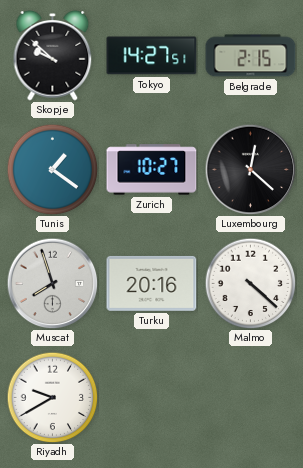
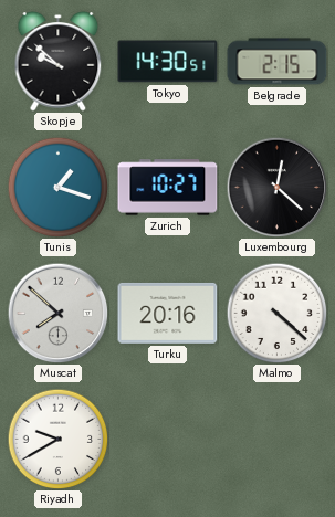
Tokyo: 14:27 -> 14:30
Tunis: 1:21 -> 1:18
Muscat: 7:57 -> 7:52
